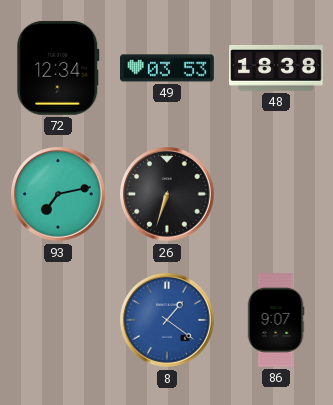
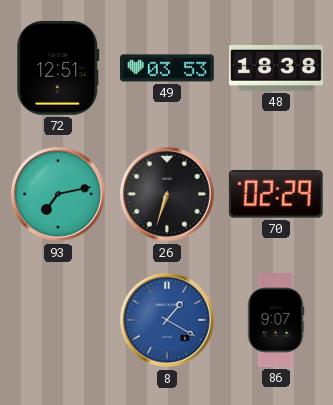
72: 12:34 -> 12:51
70: none -> 02:29
8: 1:21 -> 1:20
